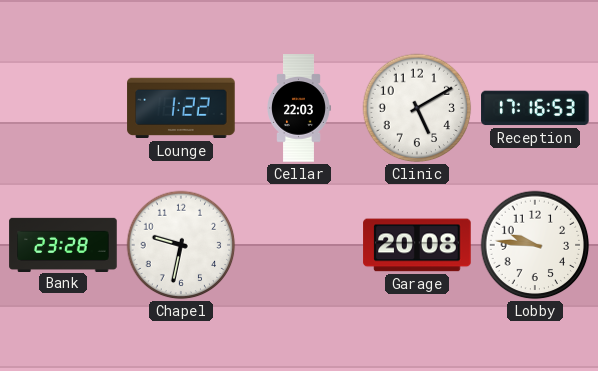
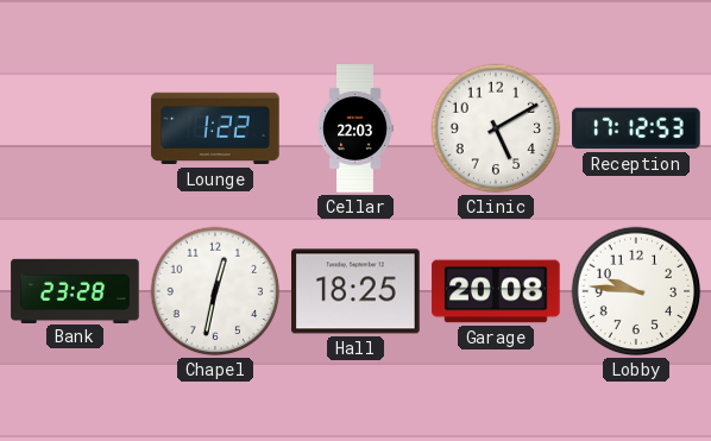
Reception: 17:16 -> 17:12
Chapel: 9:32 -> 12:32
Hall: none -> 18:25
